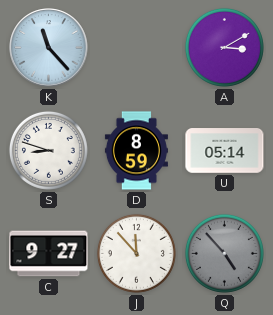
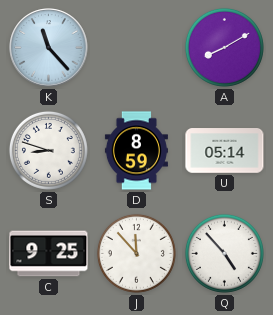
A: 3:10 -> 8:10
C: 9:27 -> 9:25
Q dial: grey -> white
